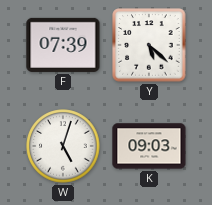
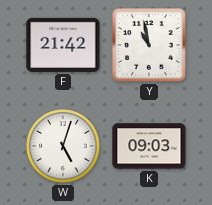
F: 07:39 -> 21:42
Y: 5:22 -> 10:58
